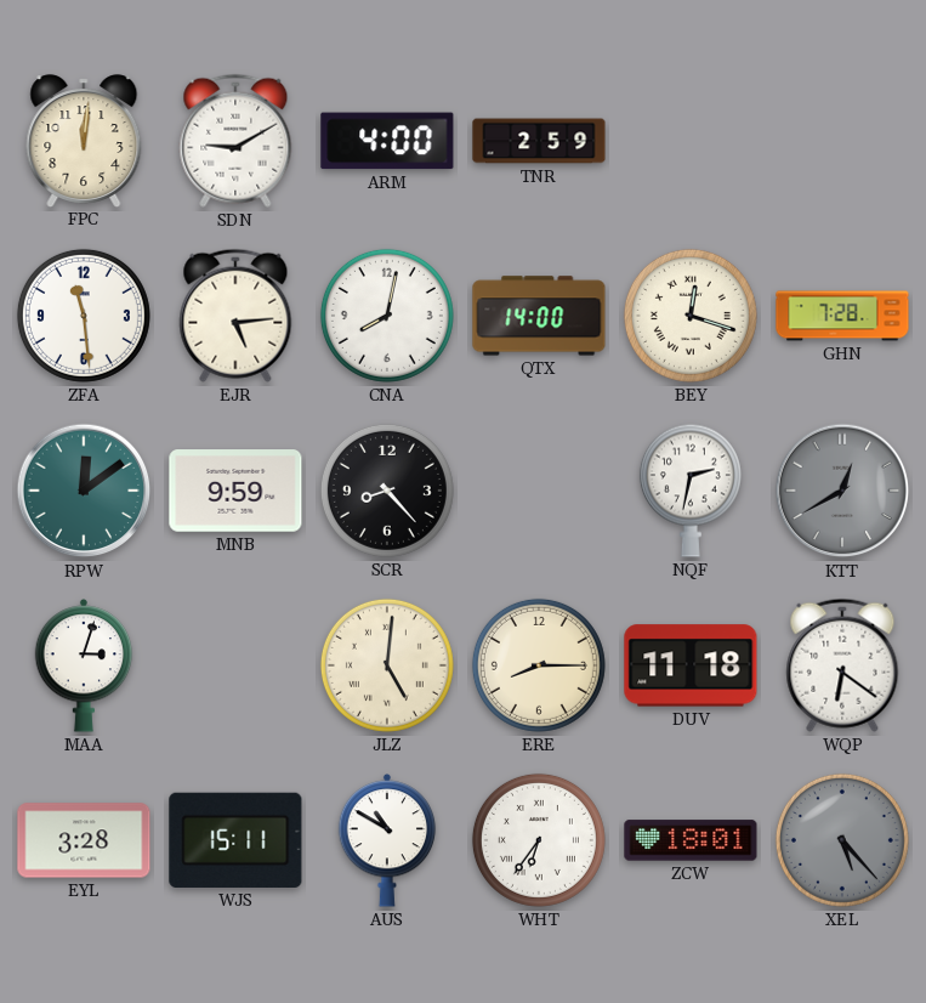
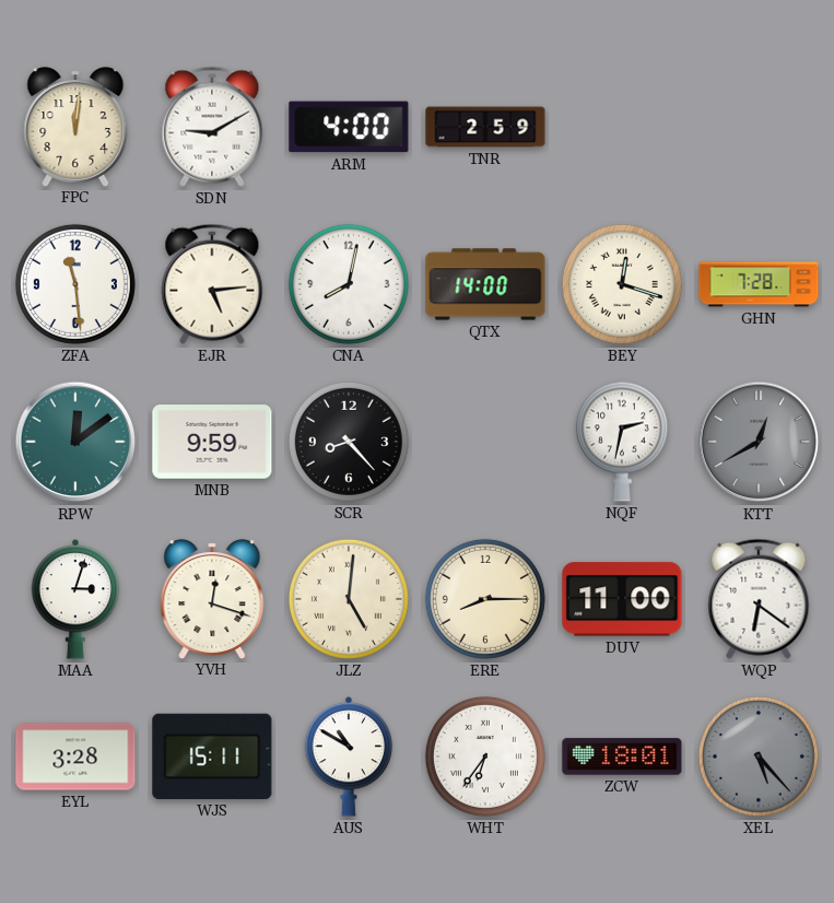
YVH: none -> 12:18
DUV: 11:18 -> 11:00
